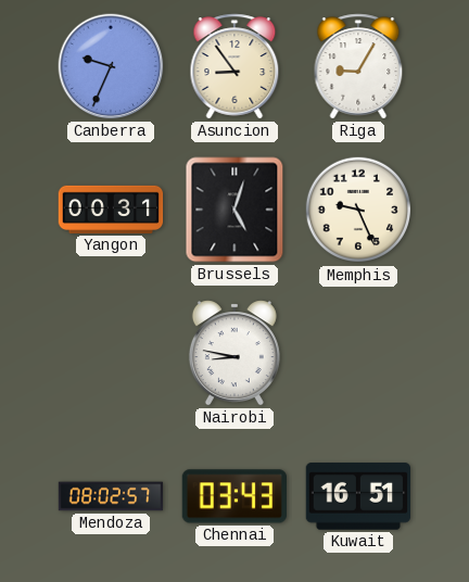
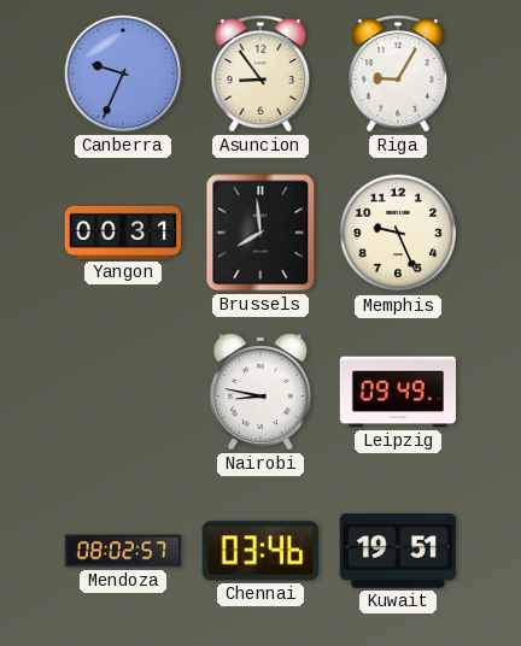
Brussels: 5:03 -> 7:59
Leipzig: none -> 09:49
Chennai: 03:43 -> 03:46
Kuwait: 16:51 -> 19:51
